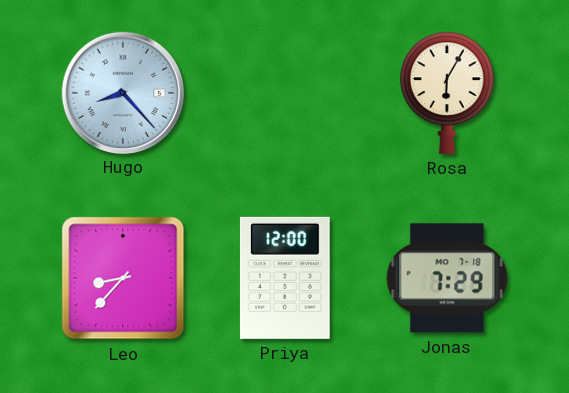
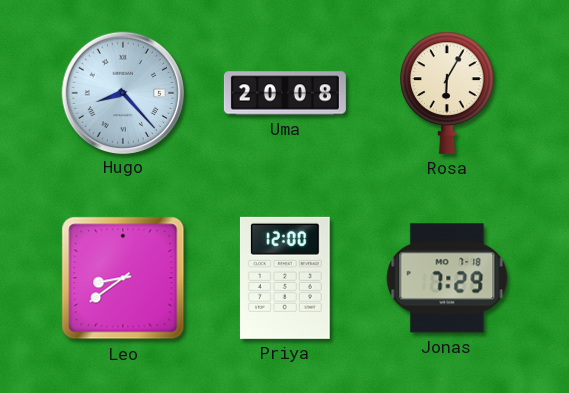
Uma: none -> 20:08
Leo: 8:37 -> 8:39
